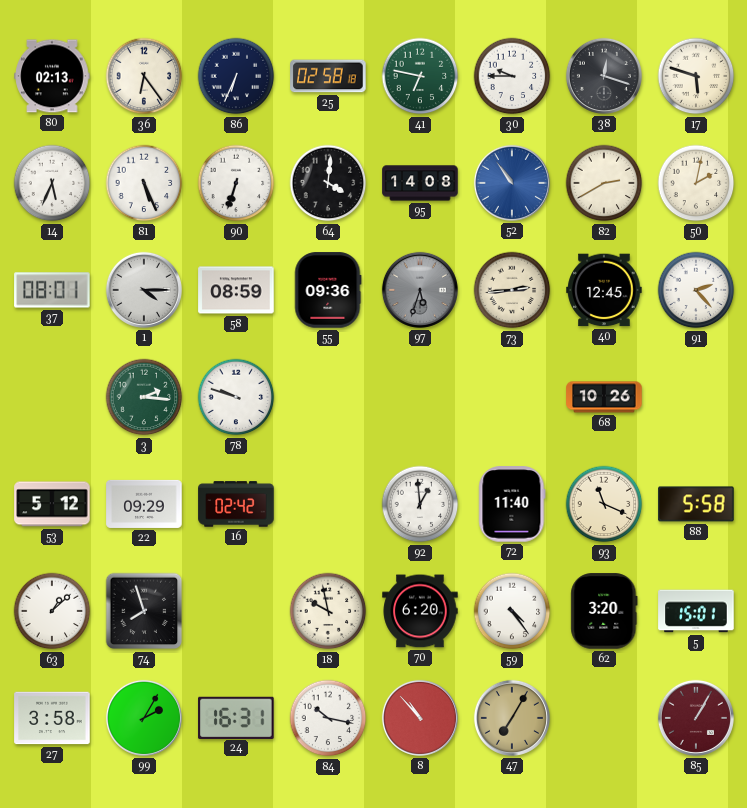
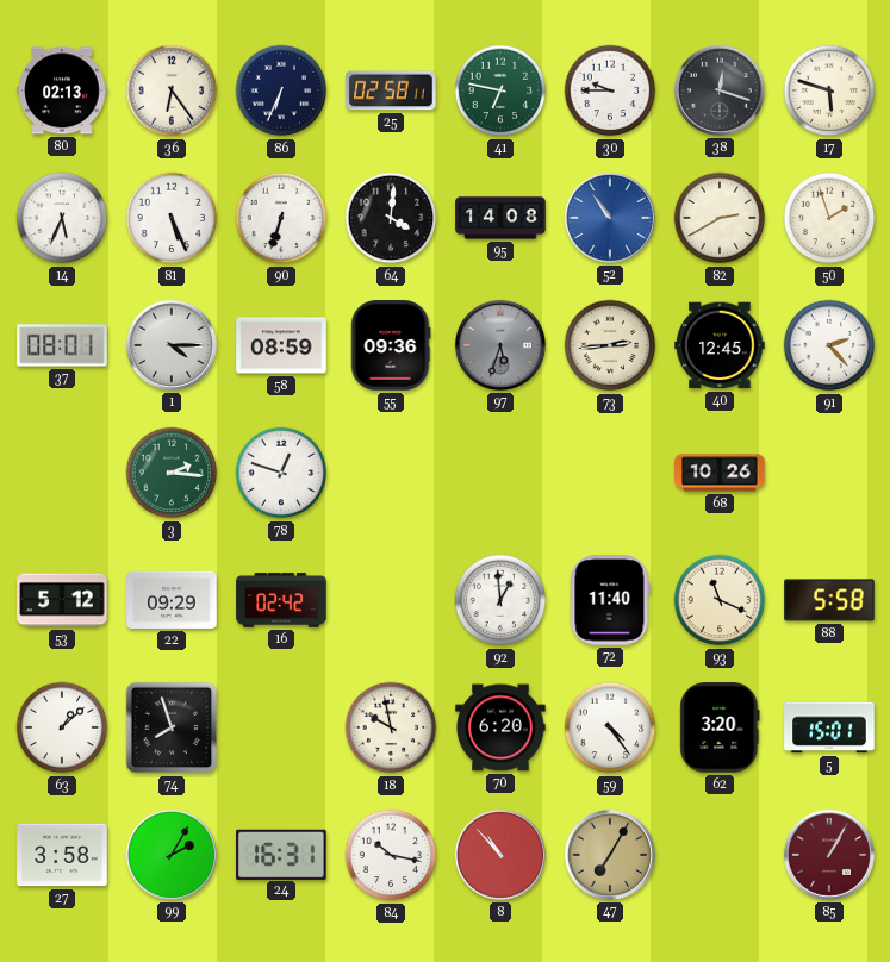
25: 02:58:18 -> 02:58:11
50: 2:02 -> 1:57
78: 9:48 -> 12:48
